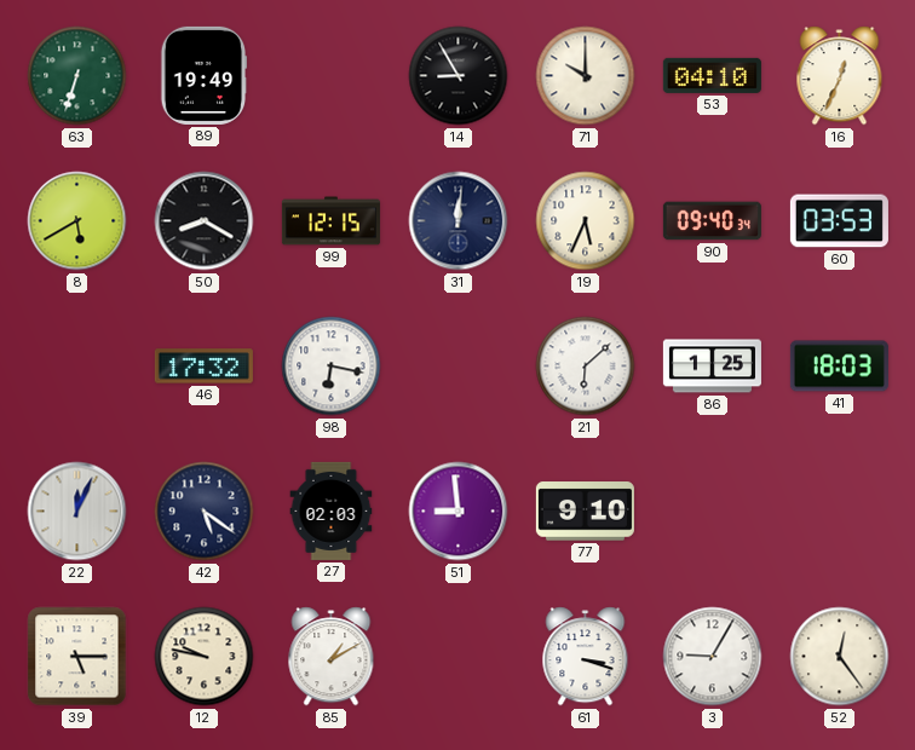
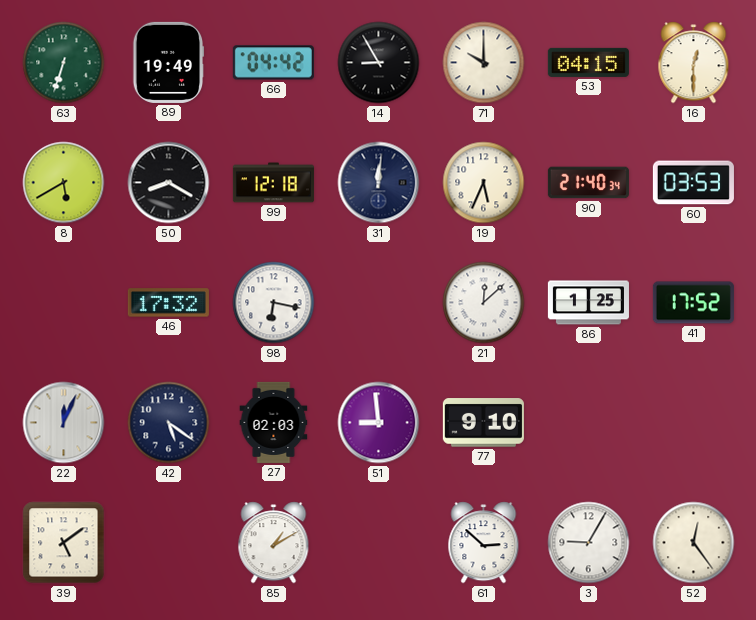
66: none -> 04:42
53: 04:10 -> 04:15
16: 12:34 -> 12:30
99: 12:15 -> 12:18
90: 09:40 -> 21:40
21: 6:08 -> 12:08
41: 18:03 -> 17:52
39: 5:15 -> 5:09
12: 9:47 -> none
61: 3:18 -> 2:52
